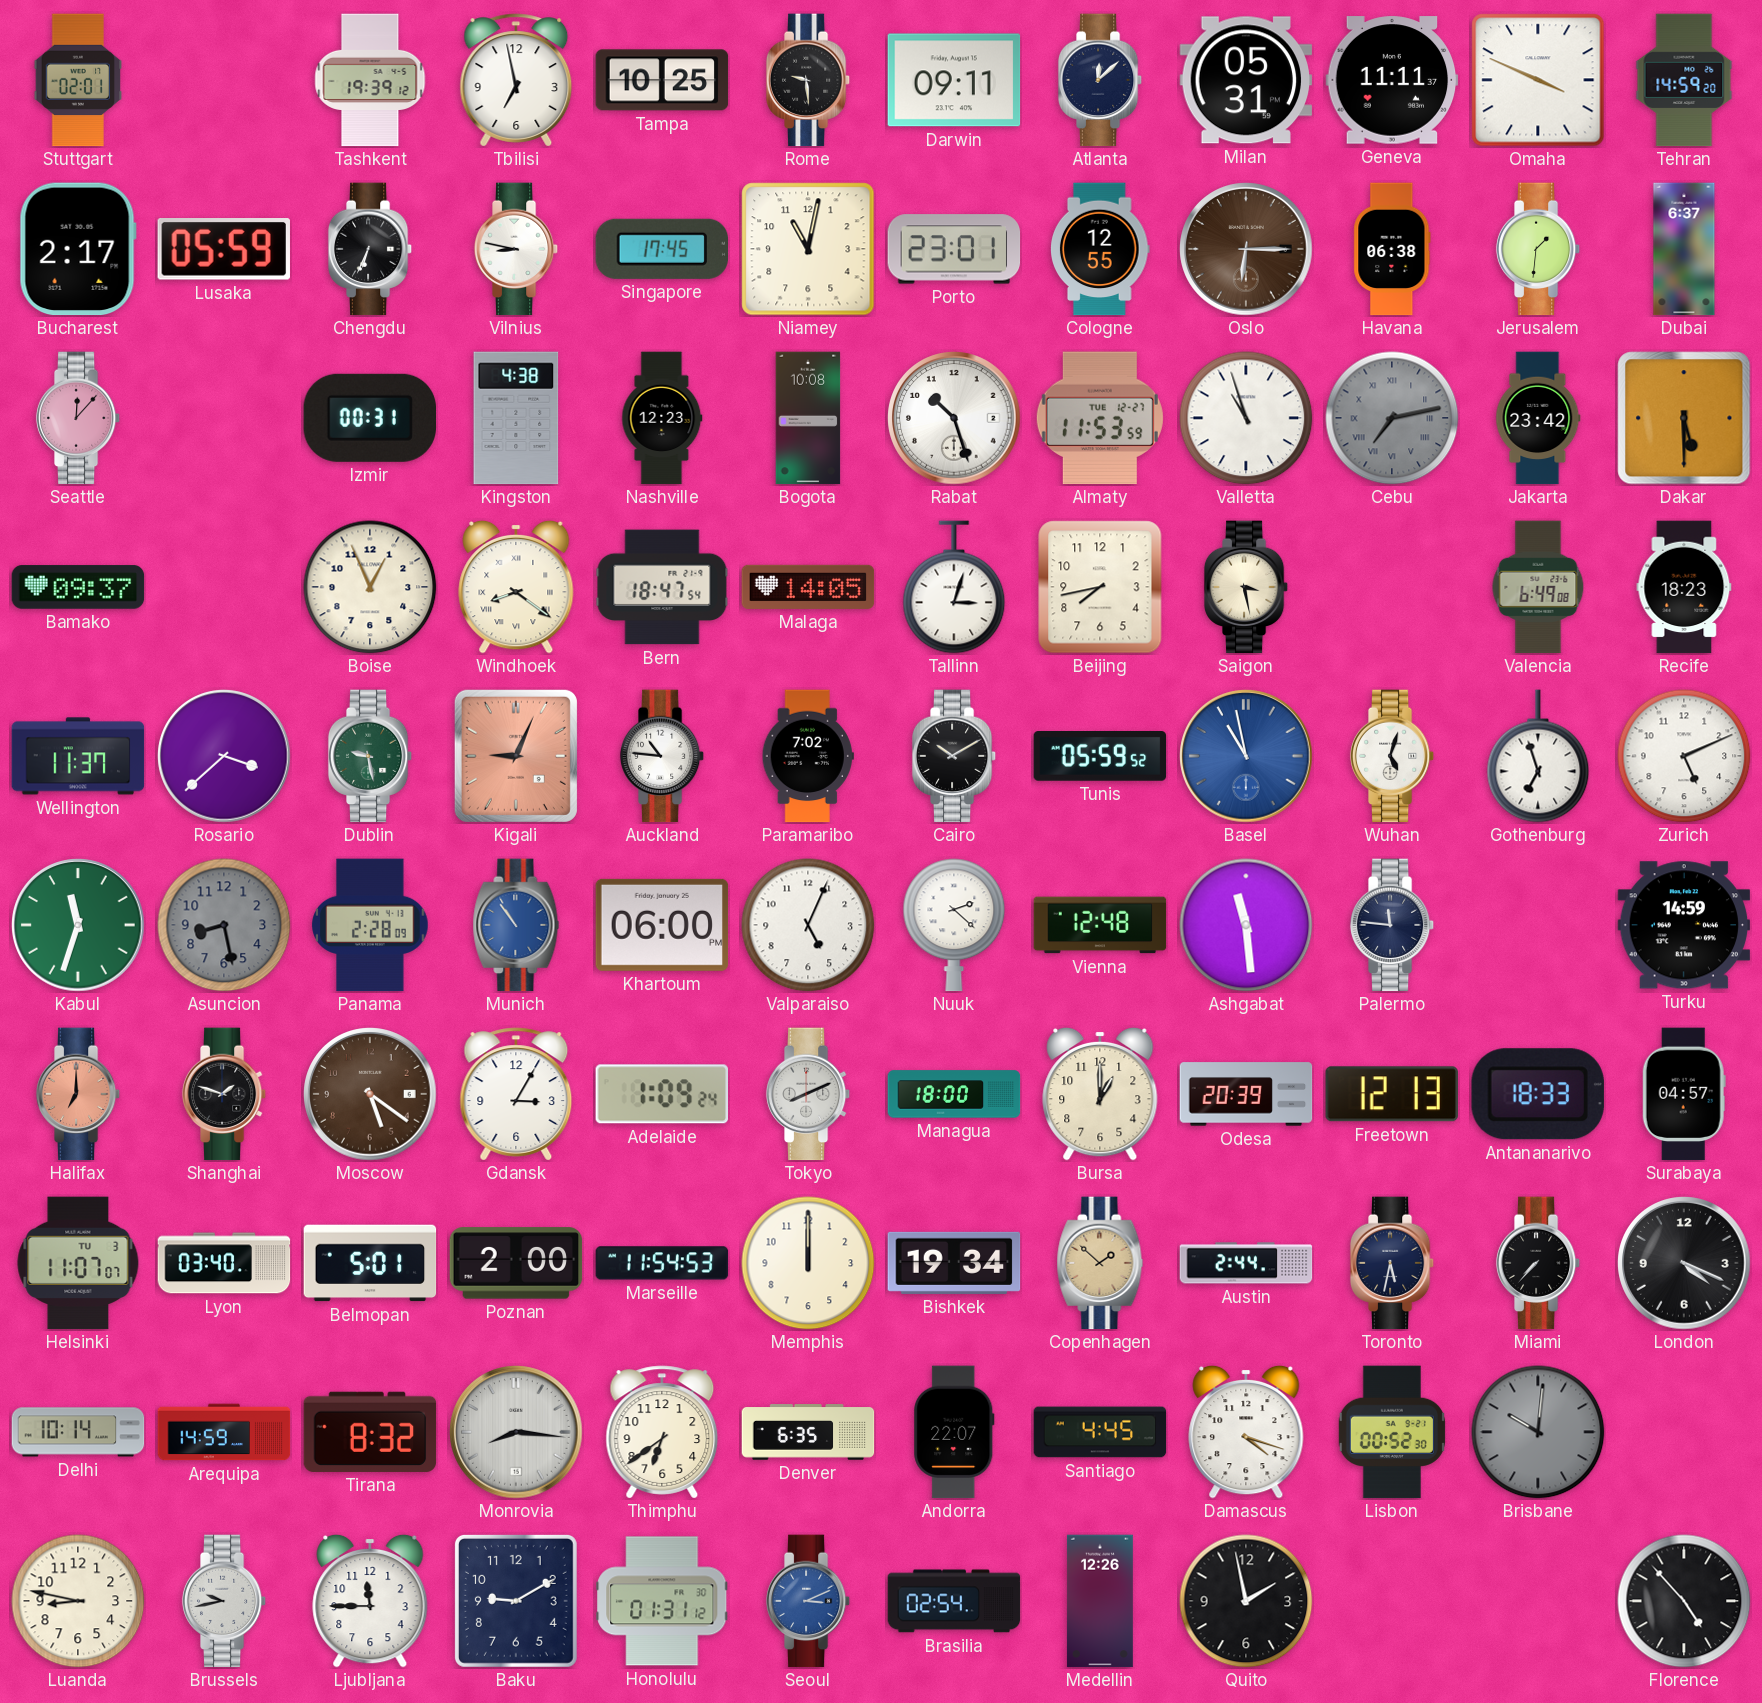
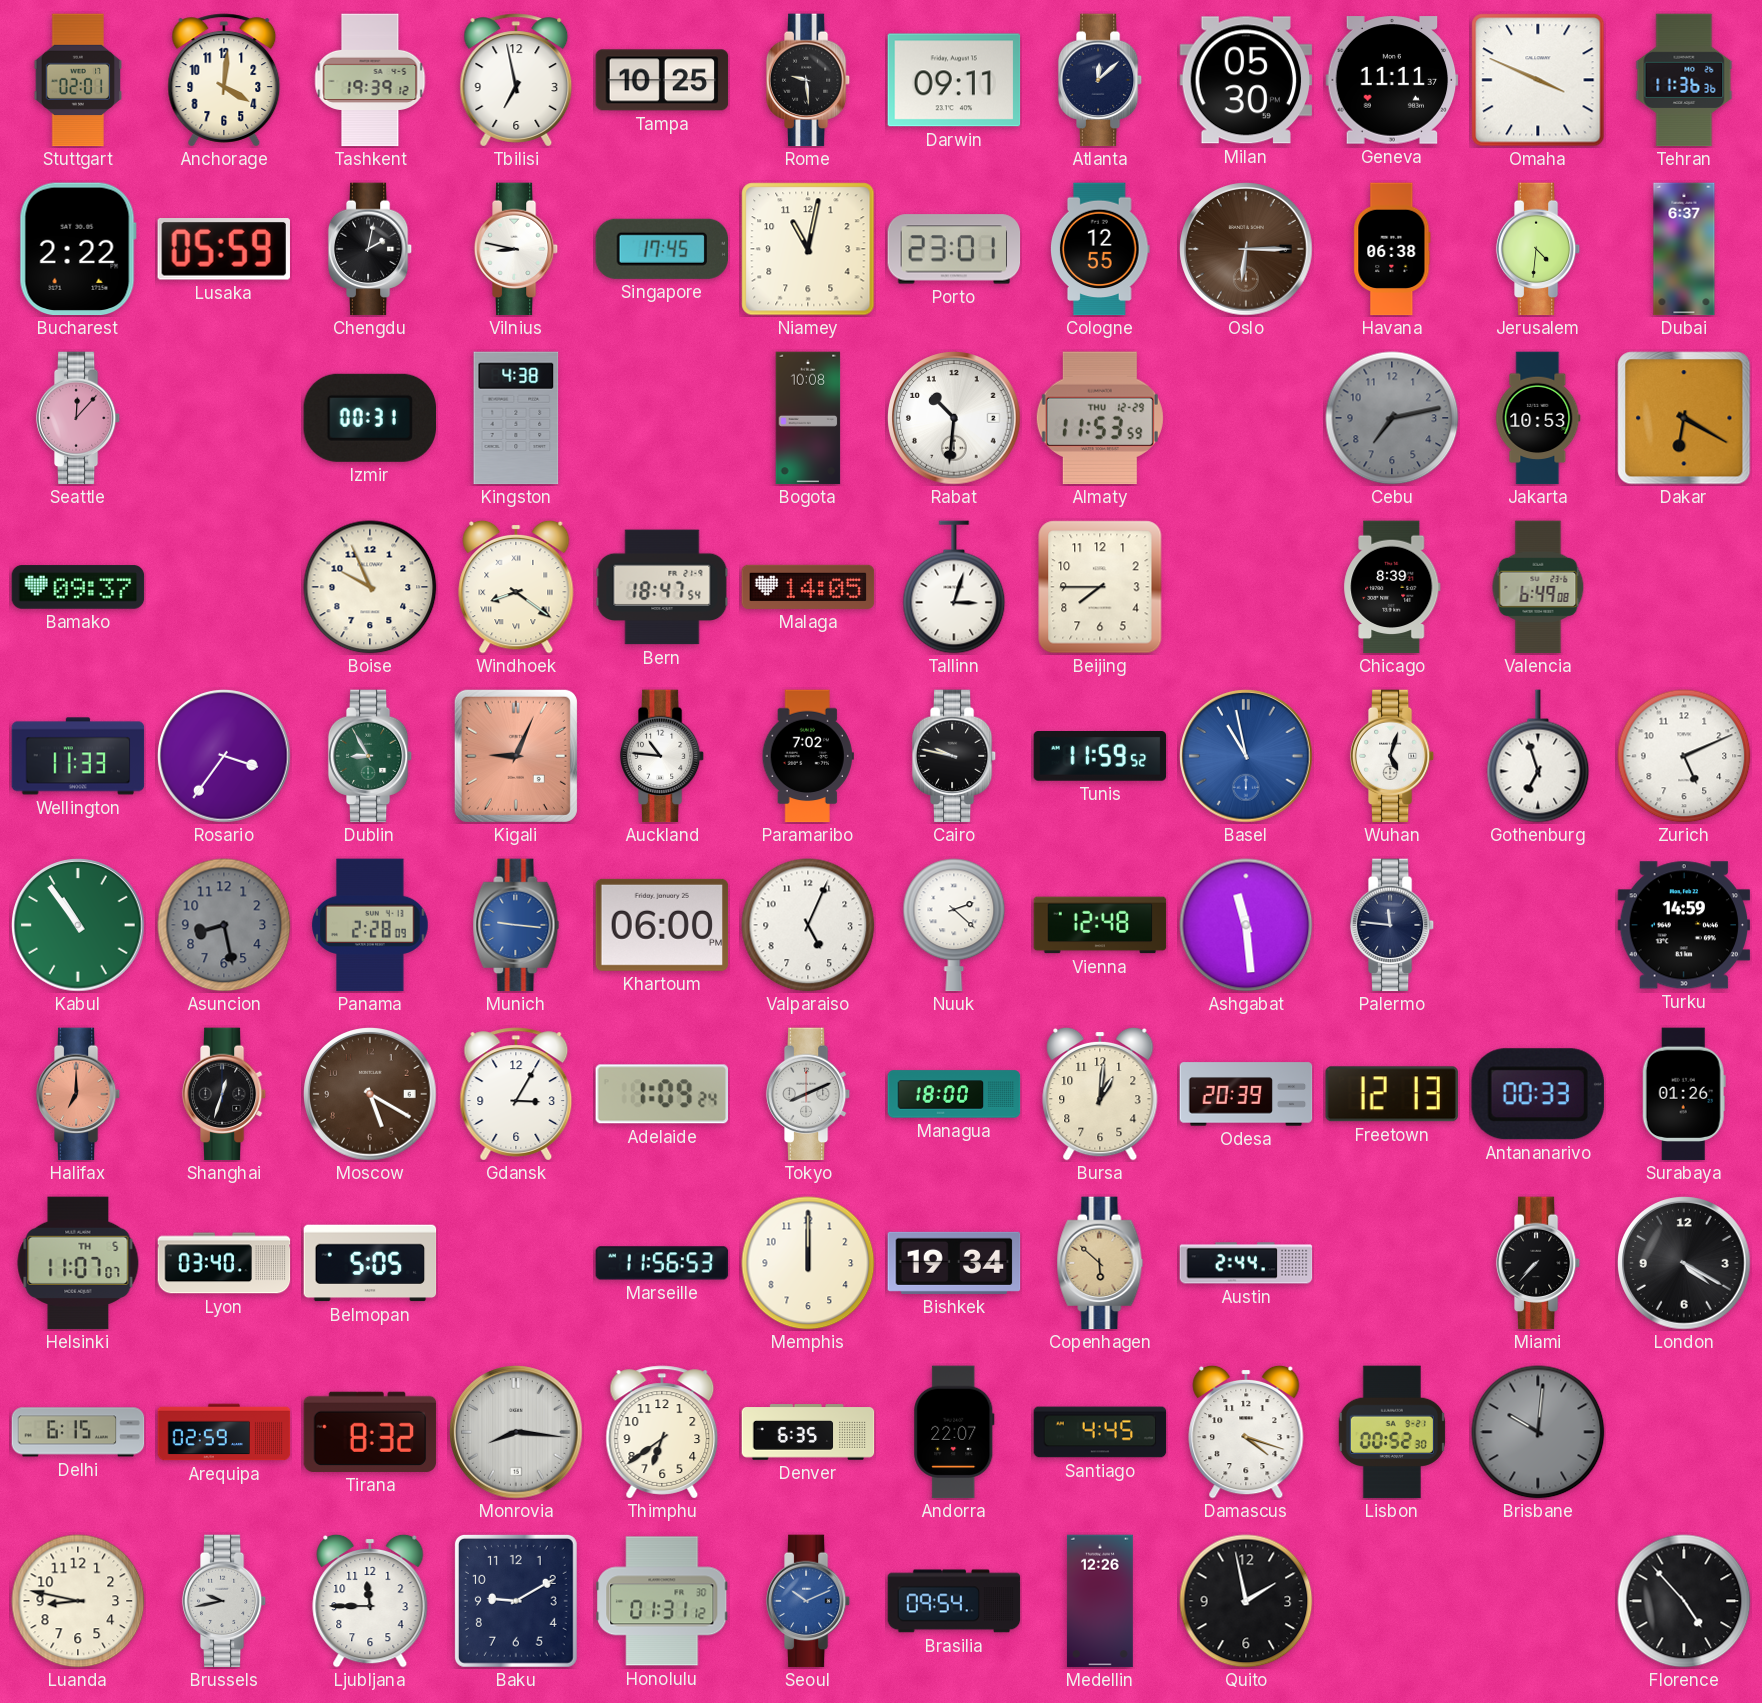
Anchorage: none -> 4:01
Milan: 05:31 -> 05:30
Tehran: 14:59 -> 11:36
Bucharest: 2:17 -> 2:22
Chengdu: 6:34 -> 2:02
Jerusalem: 1:31 -> 4:31
Nashville: 12:23 -> none
Rabat: 10:27 -> 10:31
Almaty date: TUE 12-27 -> THU 12-29
Valletta: 10:57 -> none
Cebu numerals: Roman -> Arabic
Jakarta: 23:42 -> 10:53
Dakar: 5:30 -> 6:20
Boise: 12:56 -> 9:56
Beijing: 7:43 -> 7:45
Saigon: 3:28 -> none
Chicago: none -> 8:39
Recife: 18:23 -> none
Wellington: 11:37 -> 11:33
Rosario: 3:38 -> 3:36
Dublin: 9:28 -> 8:55
Cairo: 10:10 -> 9:47
Tunis: 05:59 -> 11:59
Kabul: 11:33 -> 10:54
Munich: 10:54 -> 9:16
Shanghai: 1:48 -> 12:33
Moscow: 5:21 -> 5:20
Bursa: 1:00 -> 1:01
Antananarivo: 18:33 -> 00:33
Surabaya: 04:57 -> 01:26
Helsinki date: TU 3 -> TH 5
Belmopan: 5:01 -> 5:05
Poznan: 2:00 -> none
Marseille: 11:54 -> 11:56
Copenhagen: 1:52 -> 5:52
Toronto: 5:32 -> none
London: 4:19 -> 4:20
Delhi: 10:14 -> 6:15
Arequipa: 14:59 -> 02:59
Seoul: 3:11 -> 10:11
Brasilia: 02:54 -> 09:54
